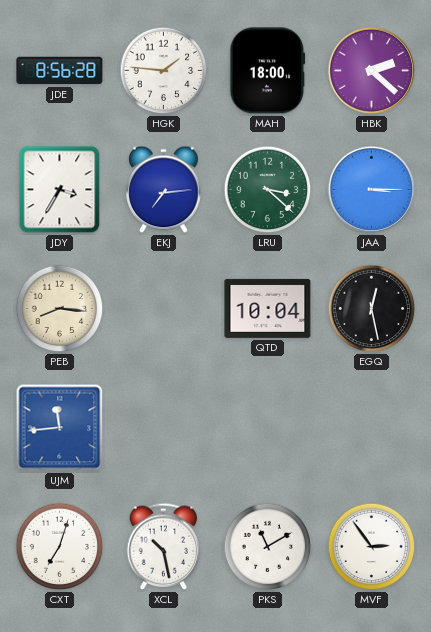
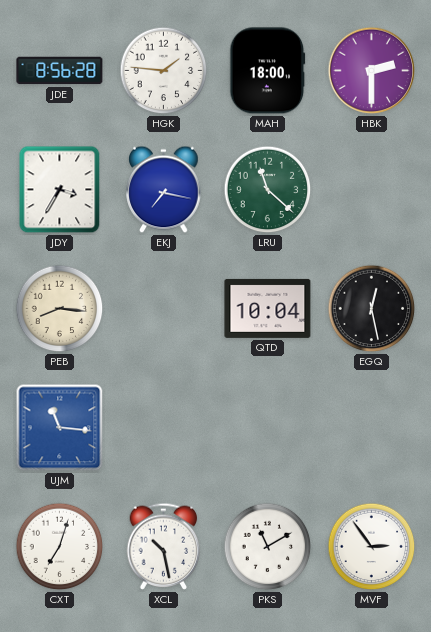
HBK: 2:22 -> 2:30
EKJ: 7:14 -> 7:17
LRU: 3:22 -> 11:22
JAA: 3:15 -> none
UJM: 11:44 -> 11:16
